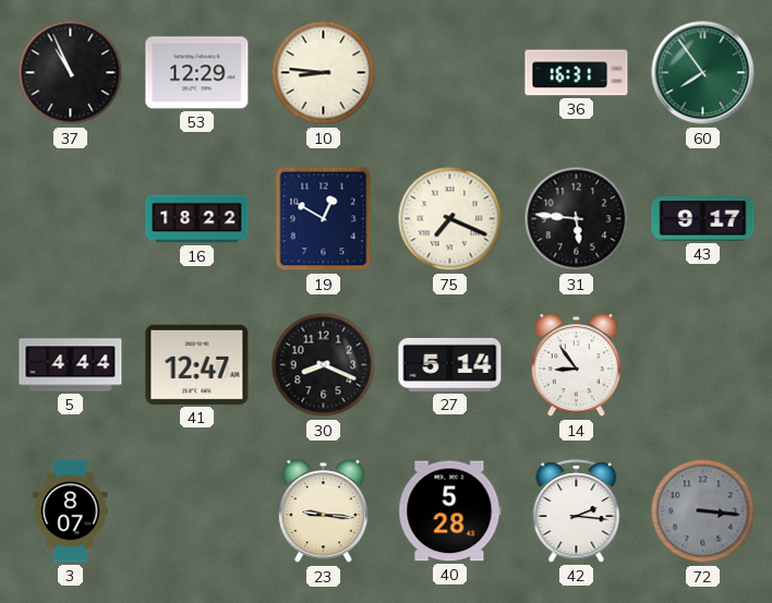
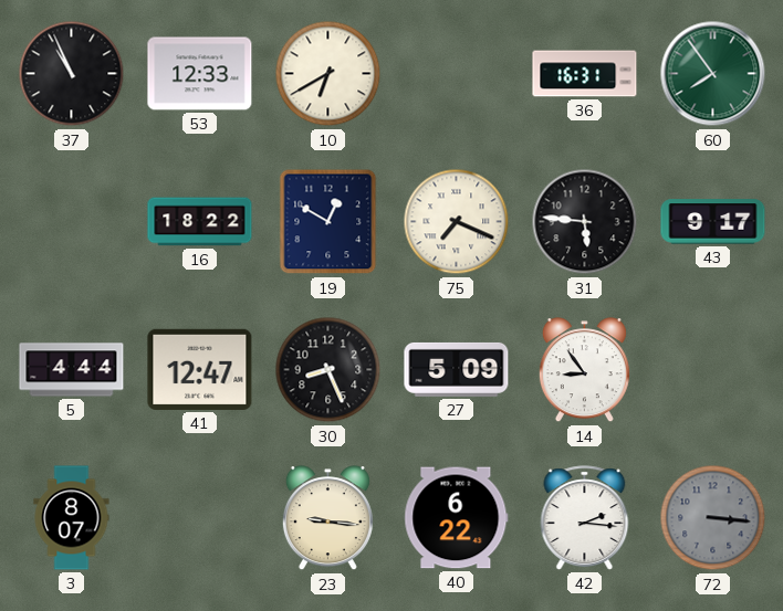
53: 12:29 -> 12:33
10: 8:46 -> 6:40
30: 8:19 -> 8:26
27: 5:14 -> 5:09
40: 5:28 -> 6:22
